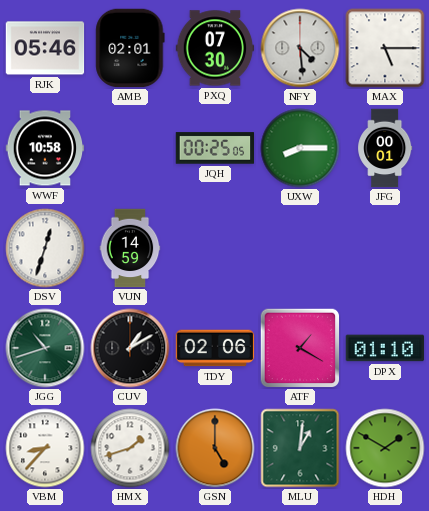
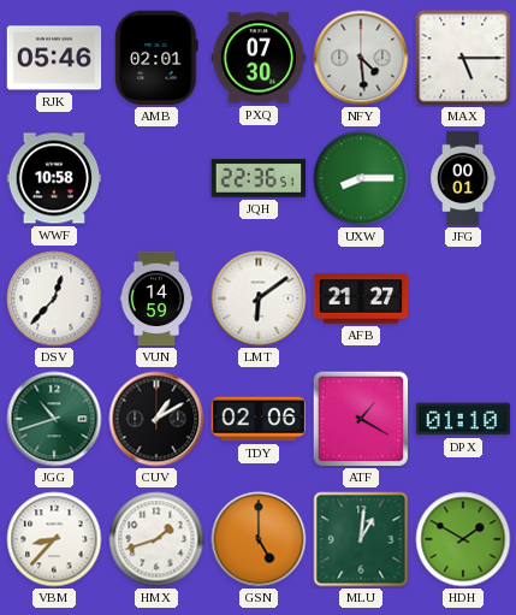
JQH: 00:25 -> 22:36
DSV: 12:33 -> 12:37
LMT: none -> 6:09
AFB: none -> 21:27
